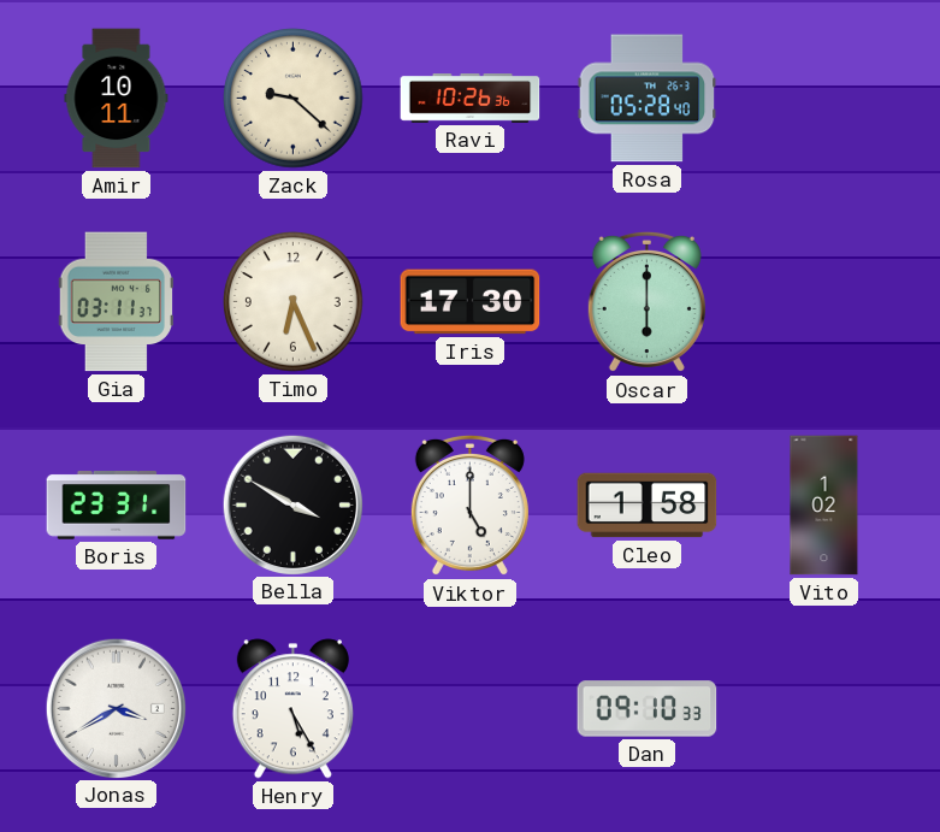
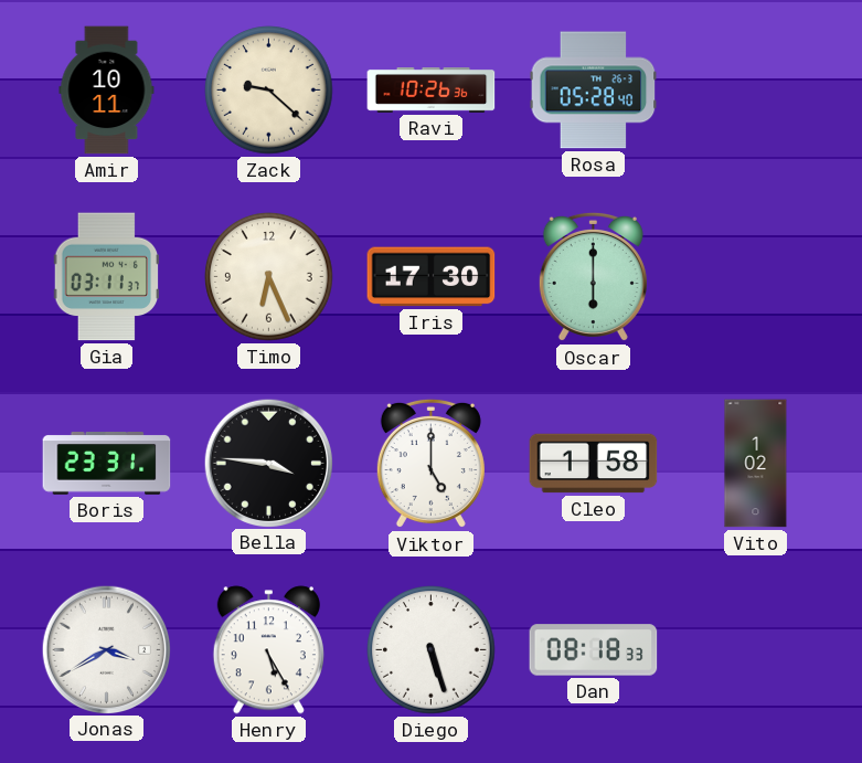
Bella: 3:50 -> 3:46
Diego: none -> 5:27
Dan: 09:10 -> 08:18
